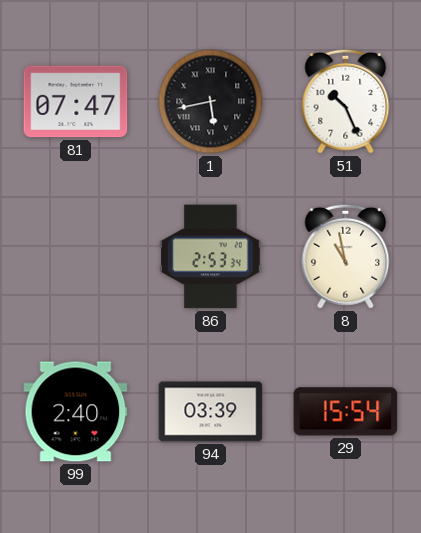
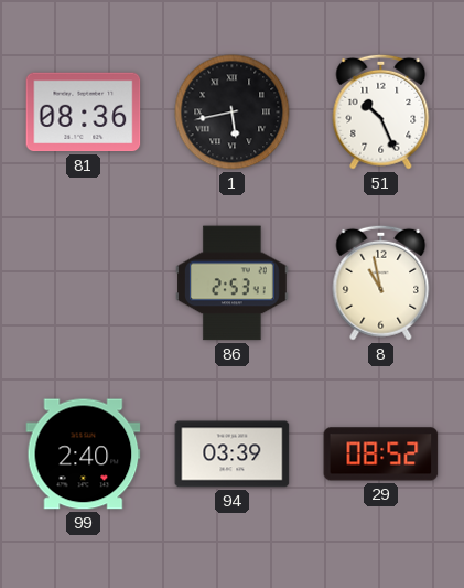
81: 07:47 -> 08:36
86: 2:53:34 -> 2:53:41
29: 15:54 -> 08:52
